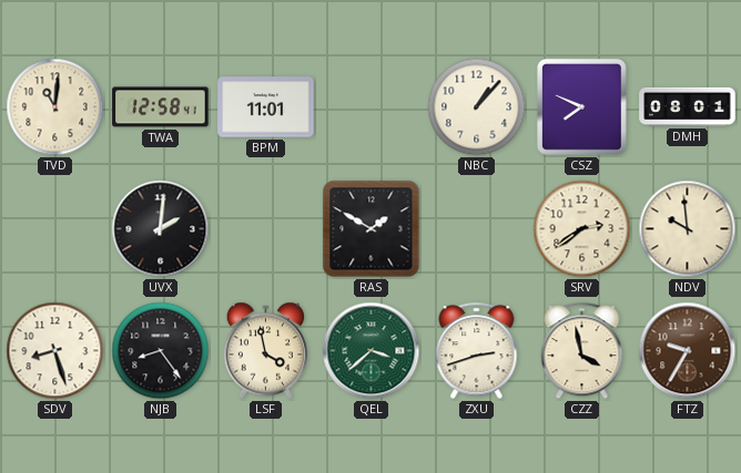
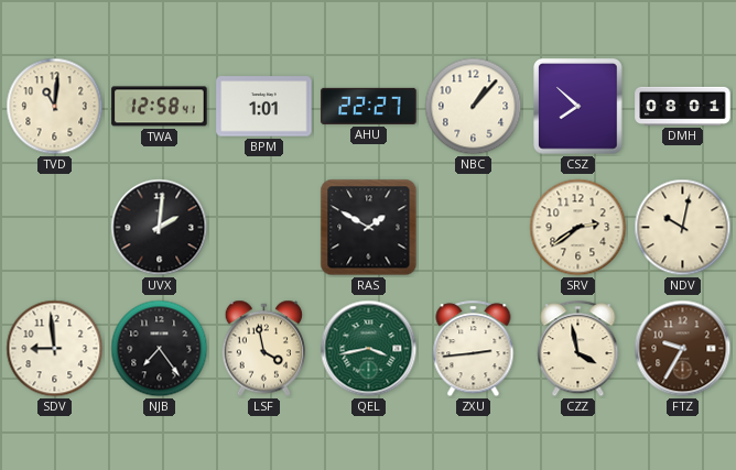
BPM: 11:01 -> 1:01
AHU: none -> 22:27
CSZ: 7:49 -> 7:52
NDV: 9:59 -> 10:02
SDV: 8:27 -> 8:59
NJB: 8:24 -> 7:24
QEL: 3:38 -> 3:43
ZXU: 2:42 -> 2:44
